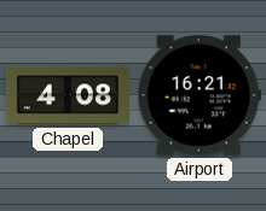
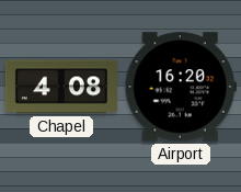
Airport: 16:21 -> 16:20
